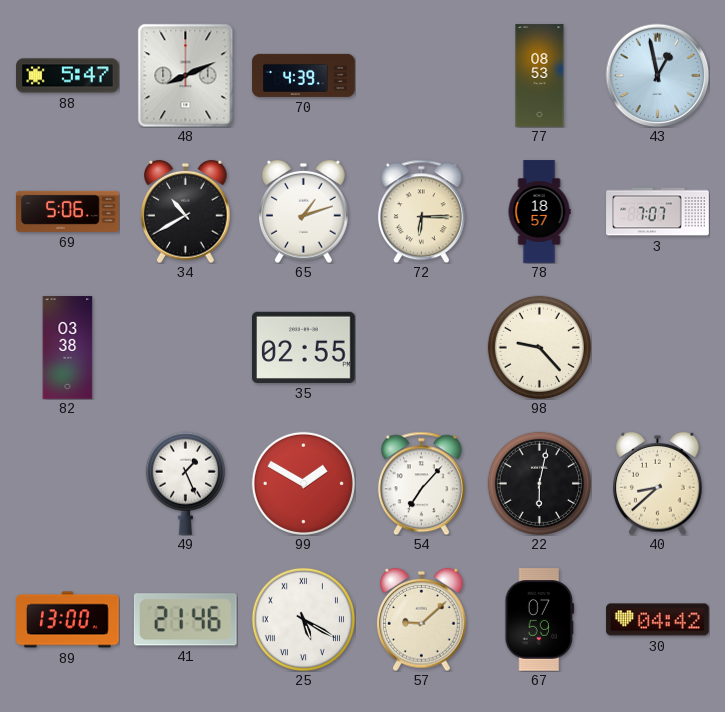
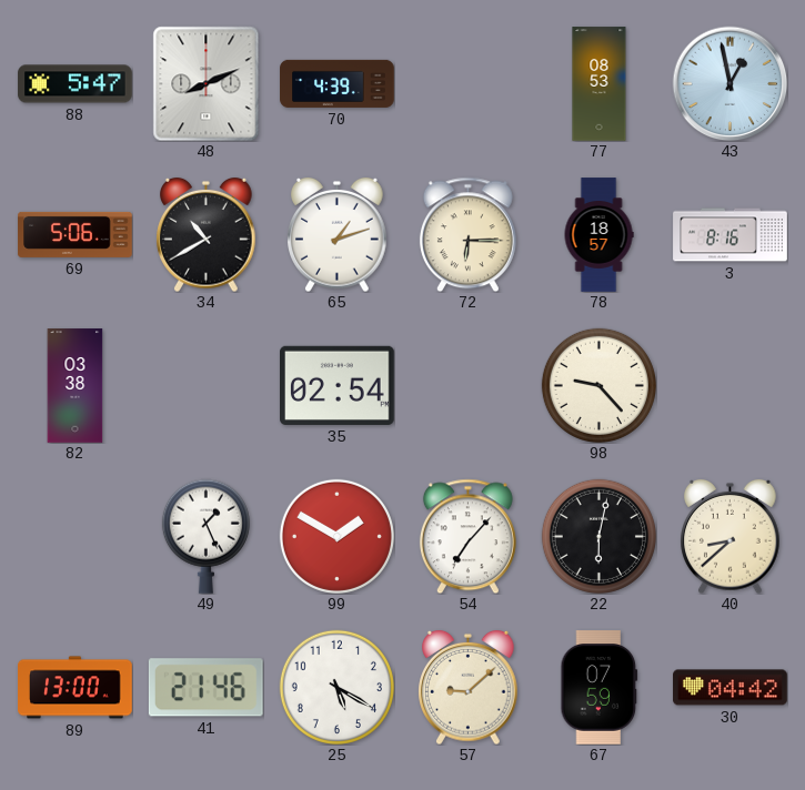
3: 7:07 -> 8:16
35: 02:55 -> 02:54
25 numerals: Roman -> Arabic
